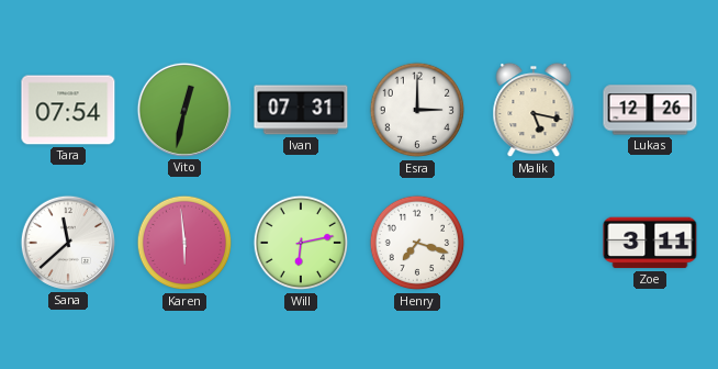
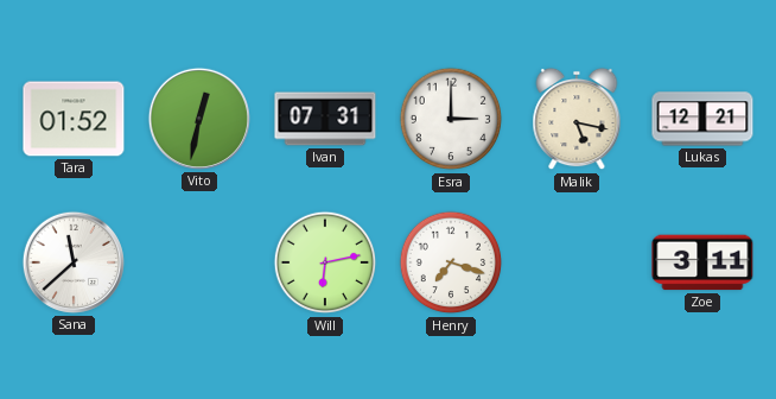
Tara: 07:54 -> 01:52
Lukas: 12:26 -> 12:21
Karen: 5:59 -> none
